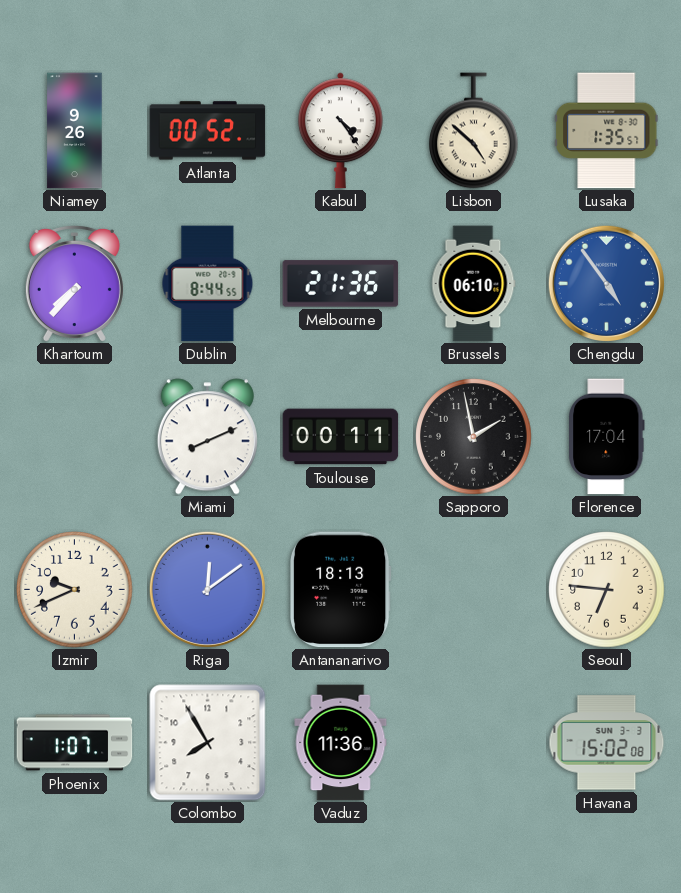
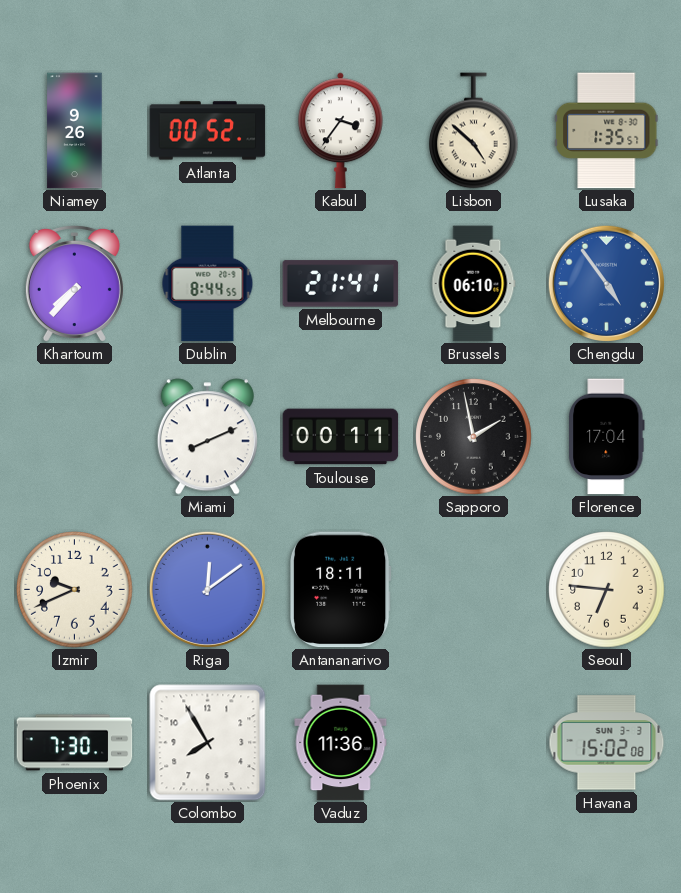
Kabul: 4:24 -> 3:36
Melbourne: 21:36 -> 21:41
Antananarivo: 18:13 -> 18:11
Phoenix: 1:07 -> 7:30
